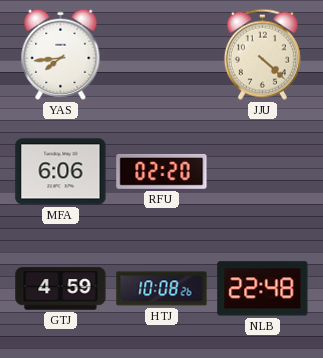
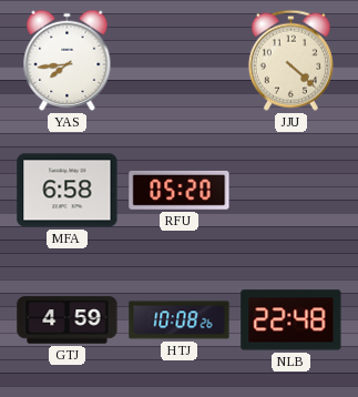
MFA: 6:06 -> 6:58
RFU: 02:20 -> 05:20
